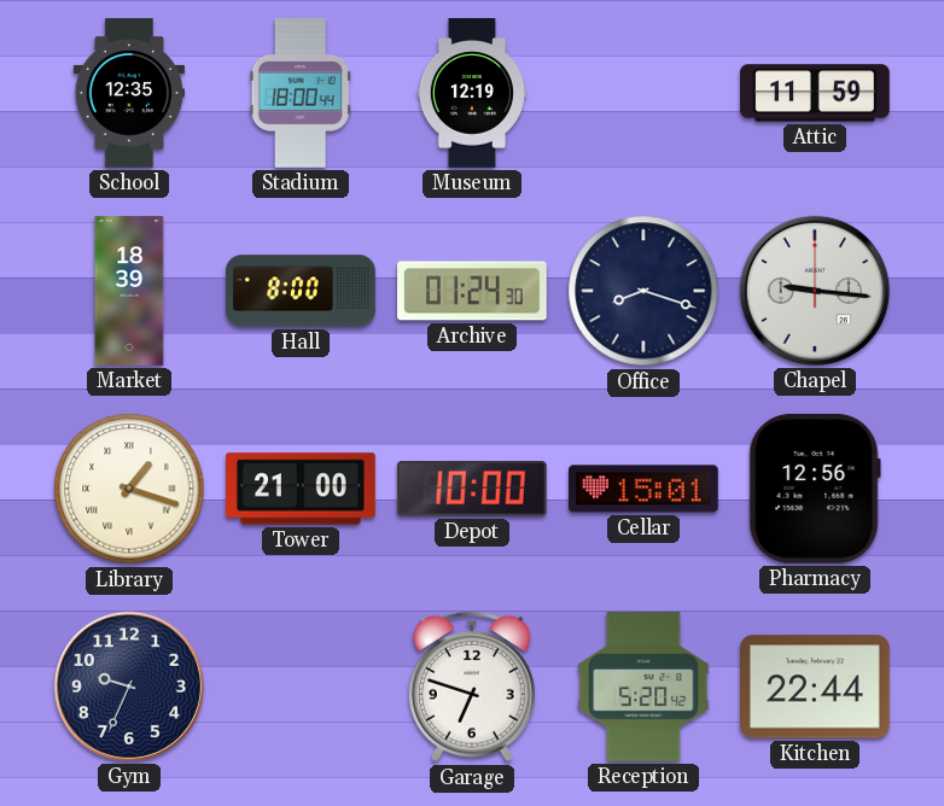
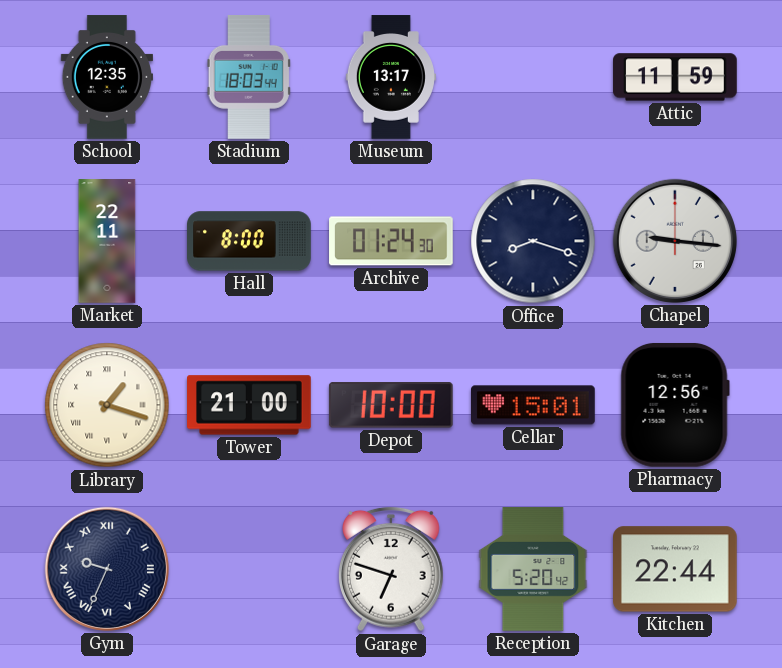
Stadium: 18:00 -> 18:03
Museum: 12:19 -> 13:17
Market: 18:39 -> 22:11
Gym numerals: Arabic -> Roman
